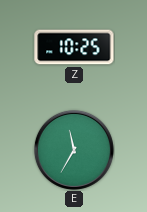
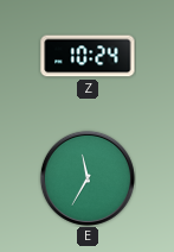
Z: 10:25 -> 10:24
